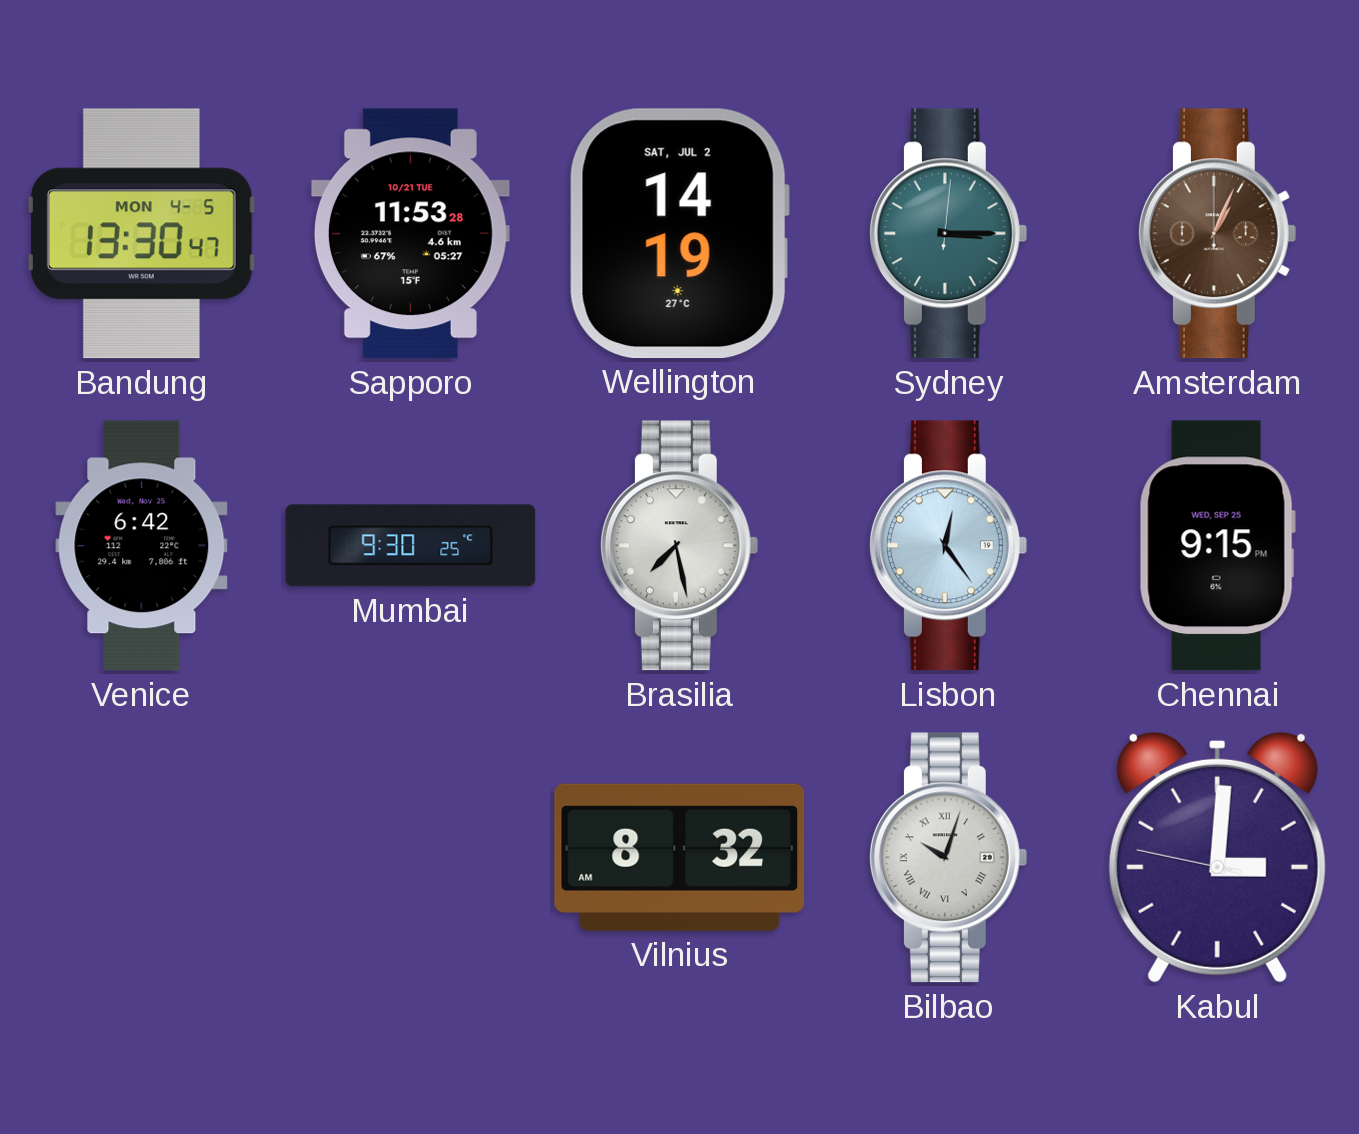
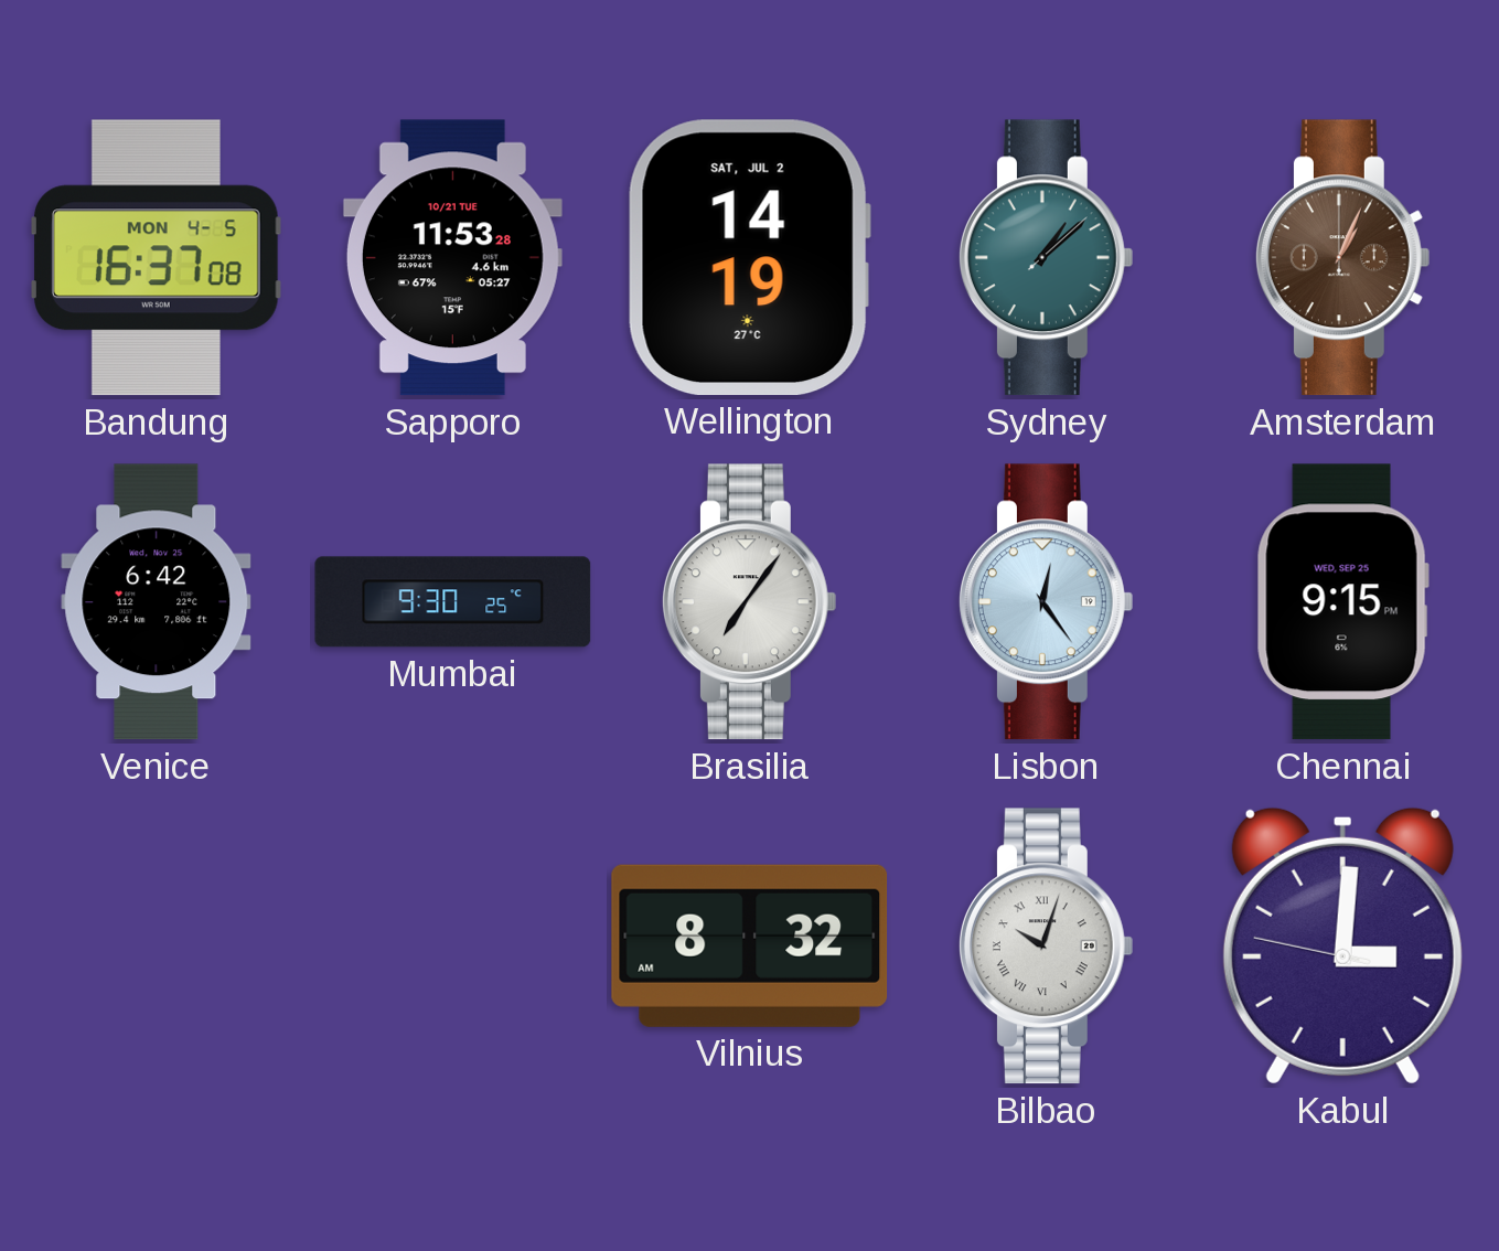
Bandung: 13:30 -> 16:37
Sydney: 3:15 -> 1:08
Brasilia: 7:28 -> 7:06
